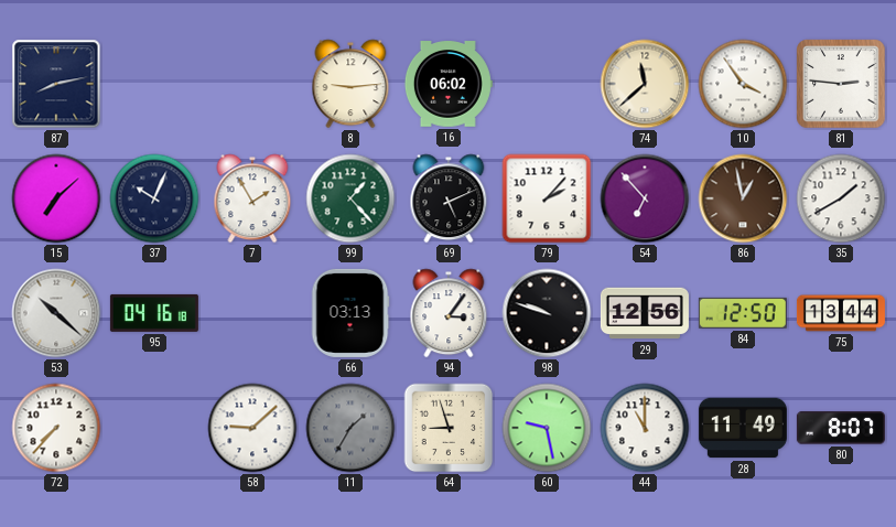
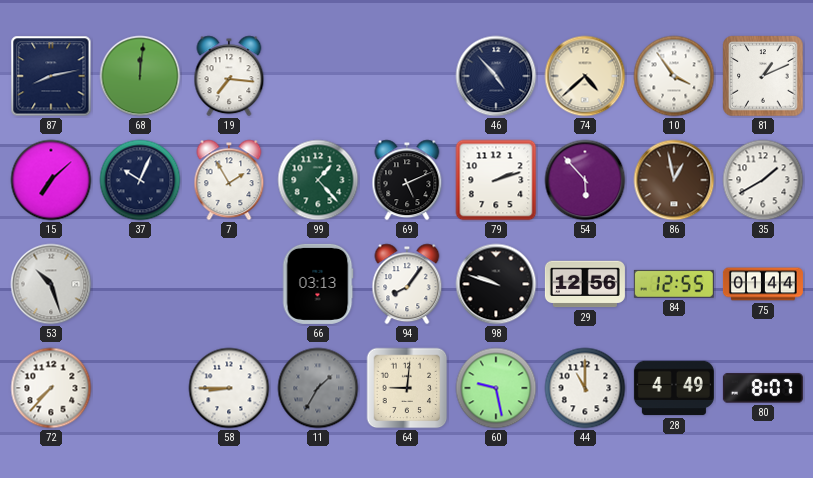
68: none -> 12:01
19: none -> 7:16
8: 9:14 -> none
16: 06:02 -> none
46: none -> 4:53
74: 11:38 -> 4:38
81: 2:46 -> 1:11
79: 2:07 -> 2:12
54: 6:53 -> 5:53
53: 10:22 -> 10:27
95: 04:16 -> none
94: 3:06 -> 8:06
84: 12:50 -> 12:55
75: 13:44 -> 01:44
58: 9:08 -> 8:45
64: 8:57 -> 9:01
28: 11:49 -> 4:49
